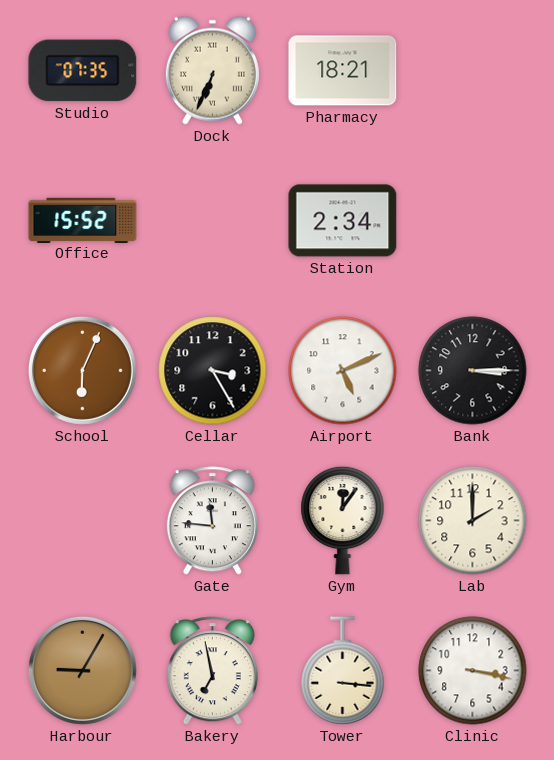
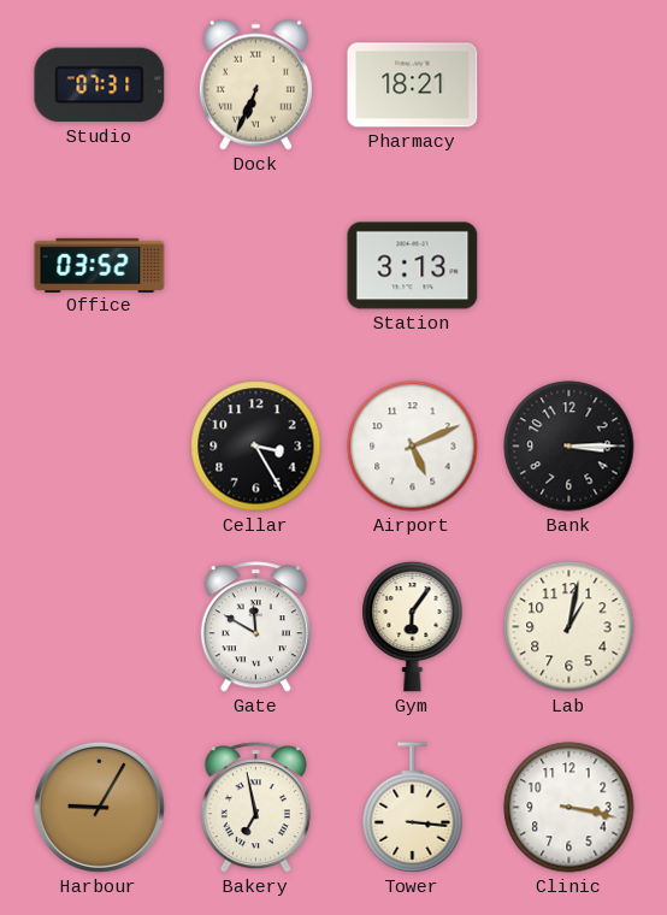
Studio: 07:35 -> 07:31
Office: 15:52 -> 03:52
Station: 2:34 -> 3:13
School: 6:04 -> none
Gate: 11:46 -> 11:50
Gym: 12:06 -> 6:06
Lab: 2:00 -> 1:02
